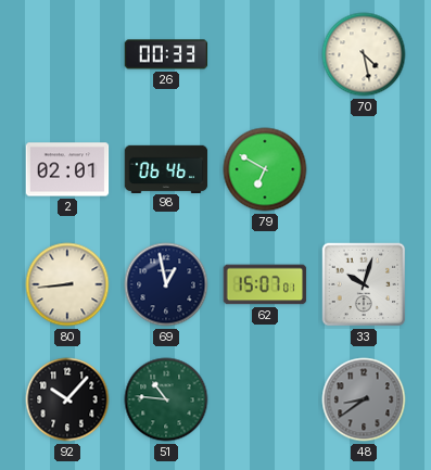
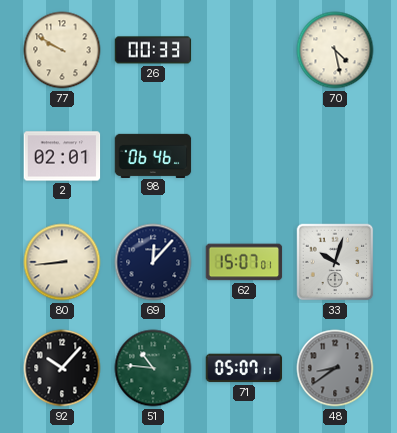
77: none -> 9:50
79: 6:50 -> none
69: 12:58 -> 12:07
71: none -> 05:07
